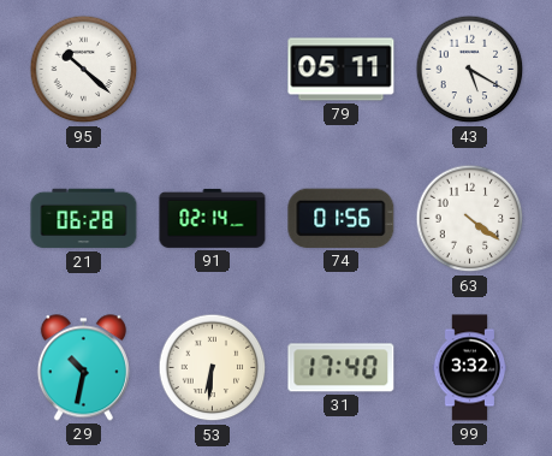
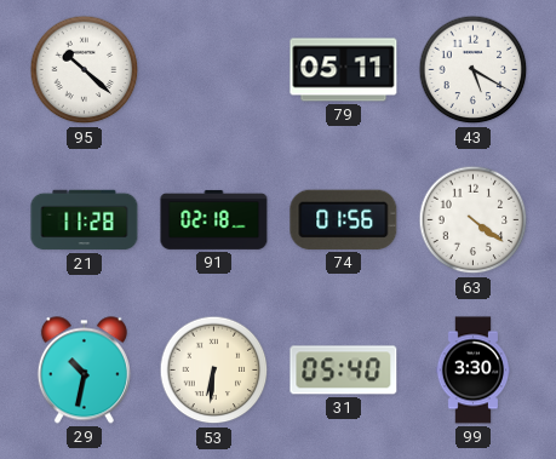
21: 06:28 -> 11:28
91: 02:14 -> 02:18
31: 17:40 -> 05:40
99: 3:32 -> 3:30
